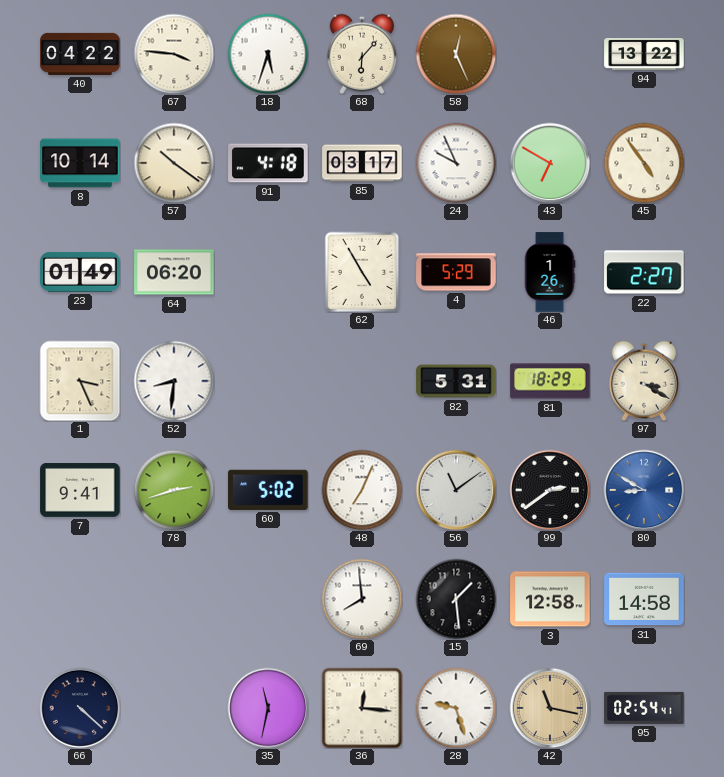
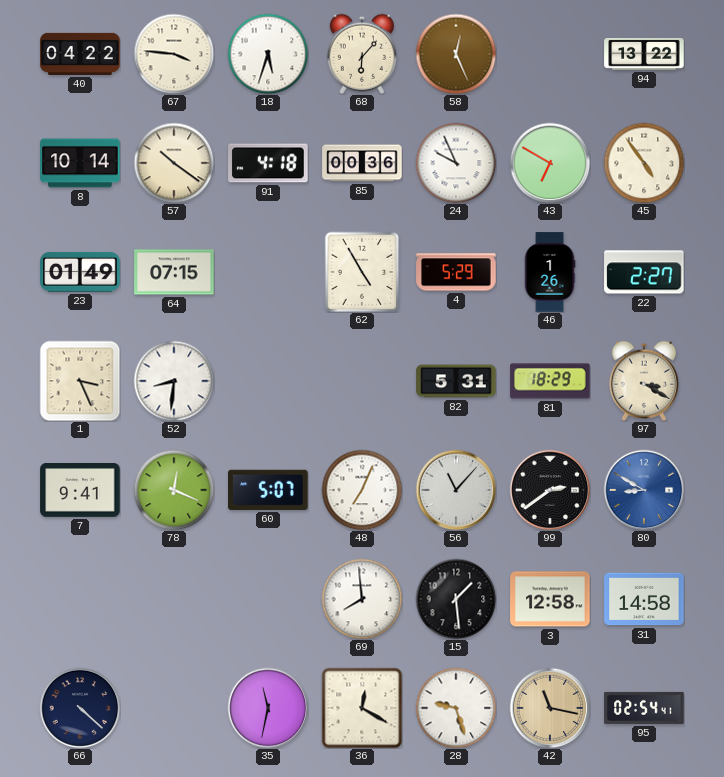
85: 03:17 -> 00:36
64: 06:20 -> 07:15
78: 2:42 -> 12:19
60: 5:02 -> 5:07
56: 11:09 -> 11:07
36: 12:16 -> 12:20
